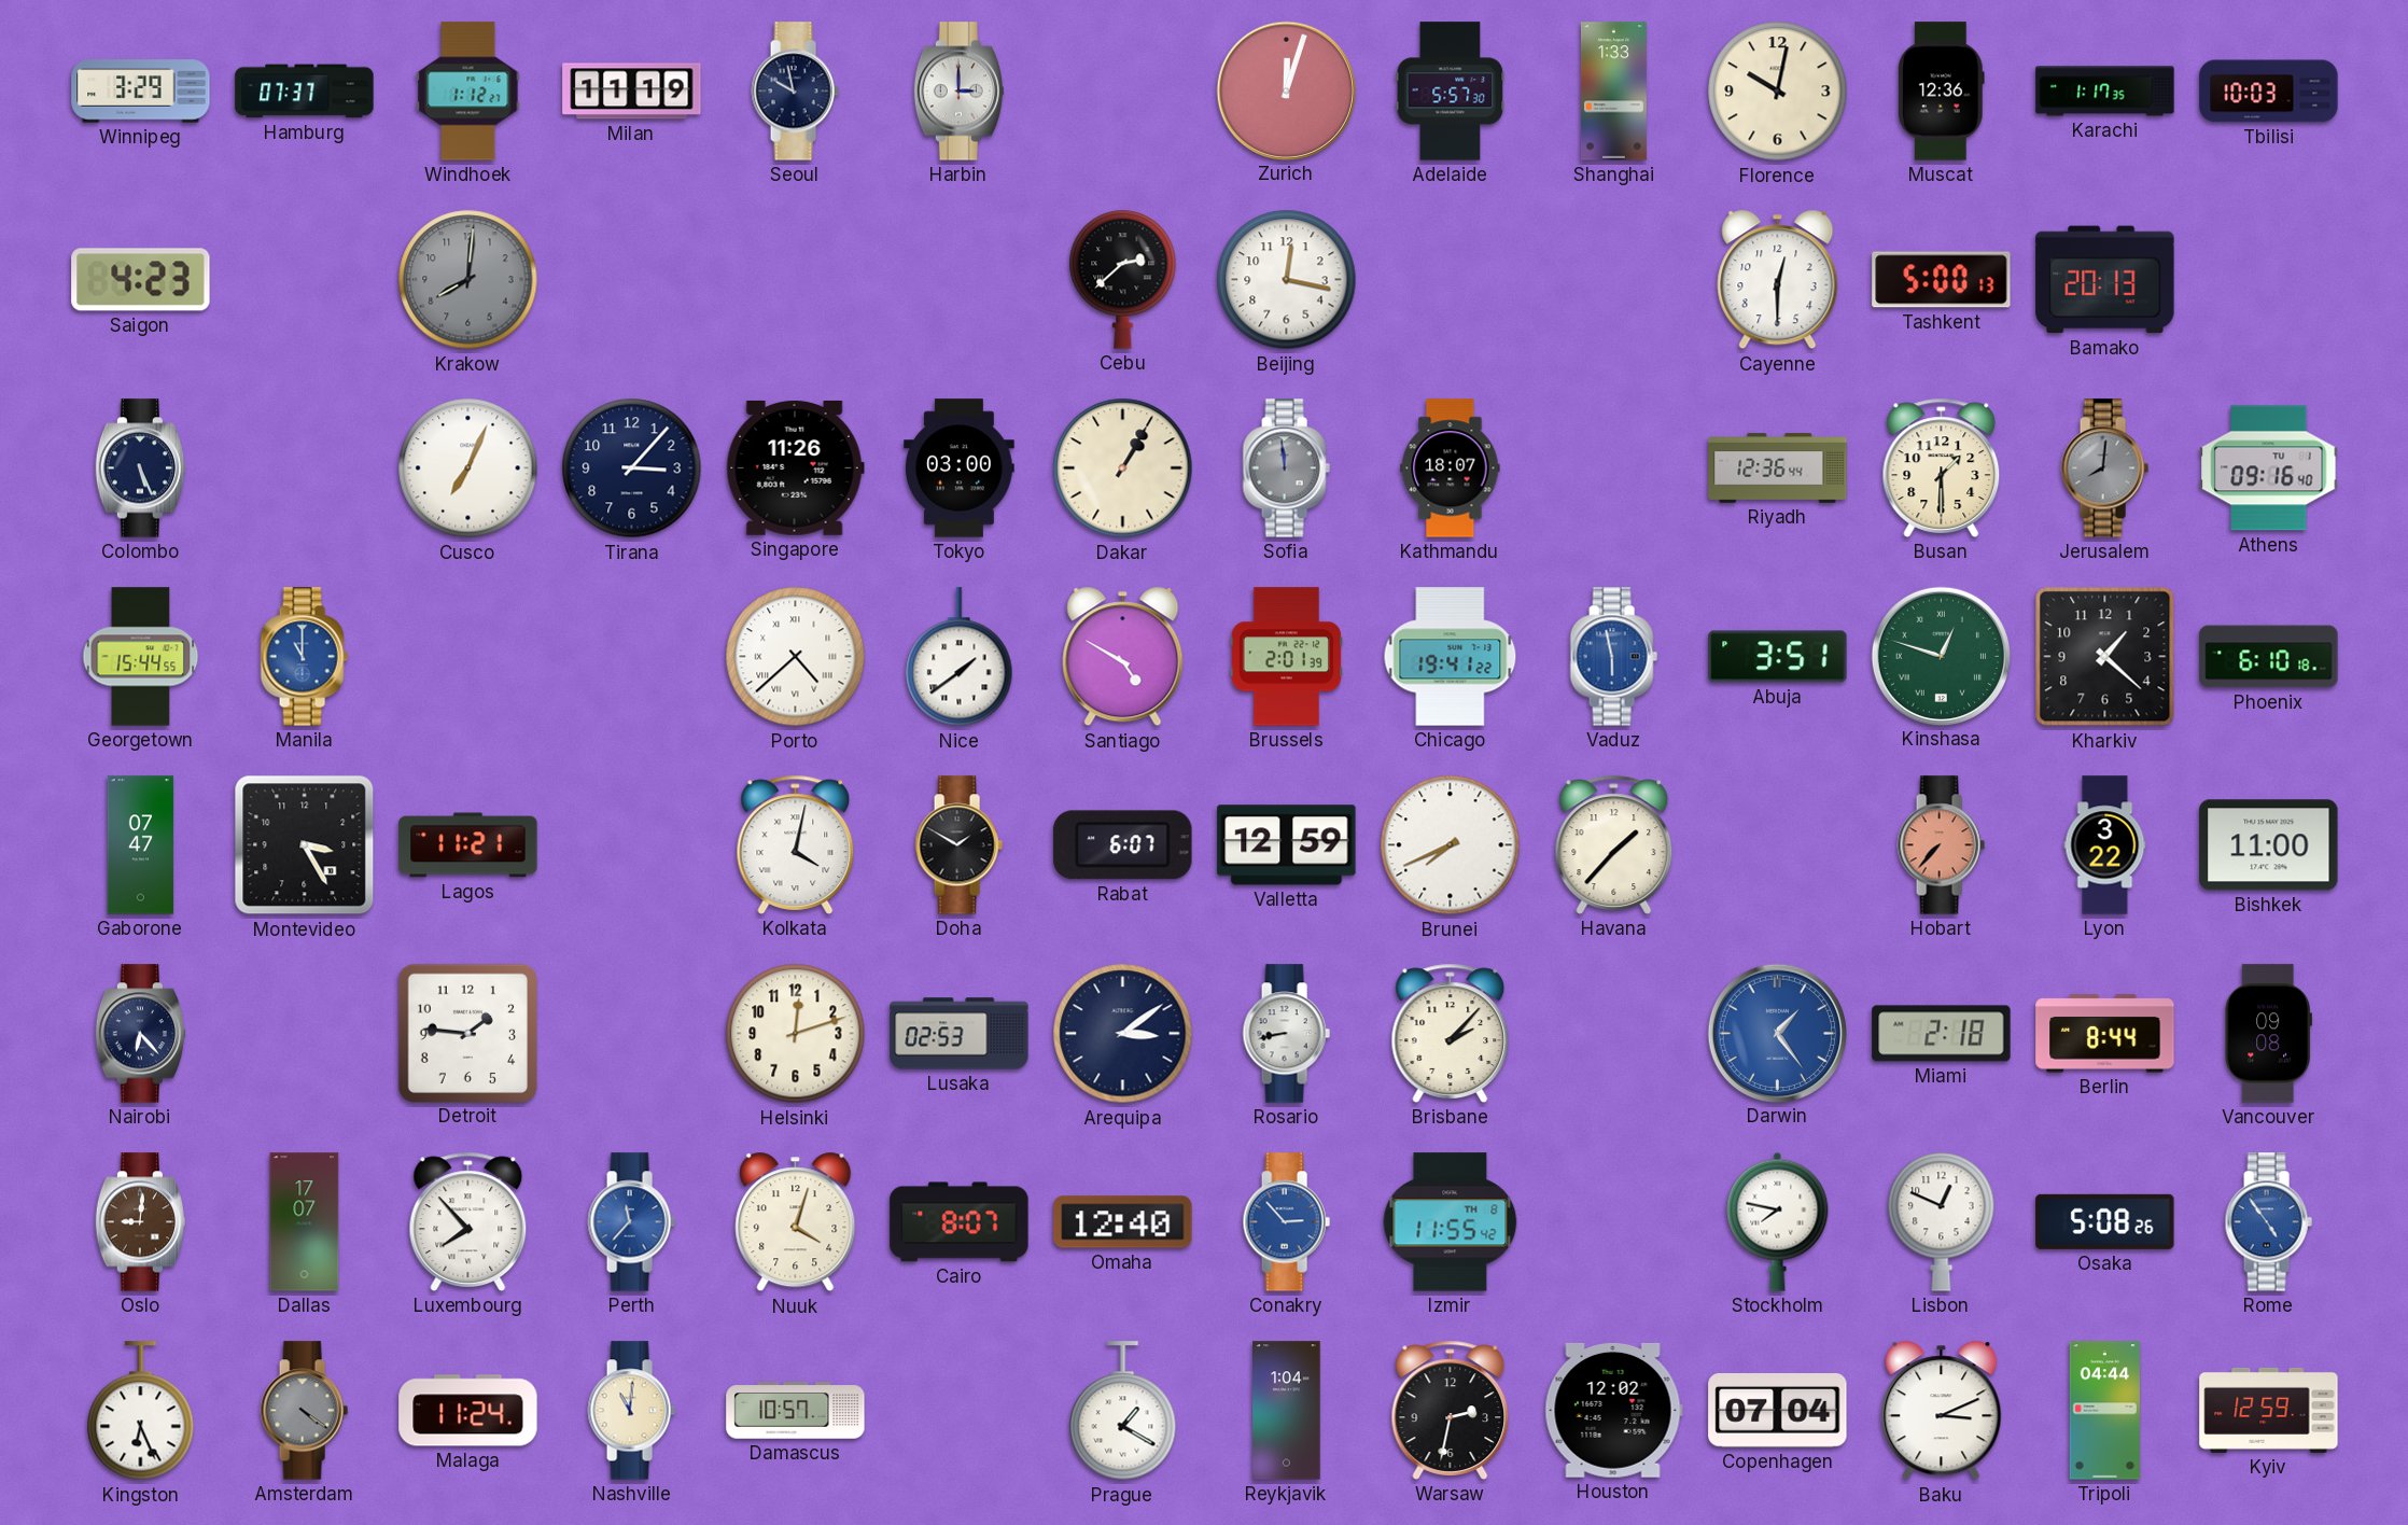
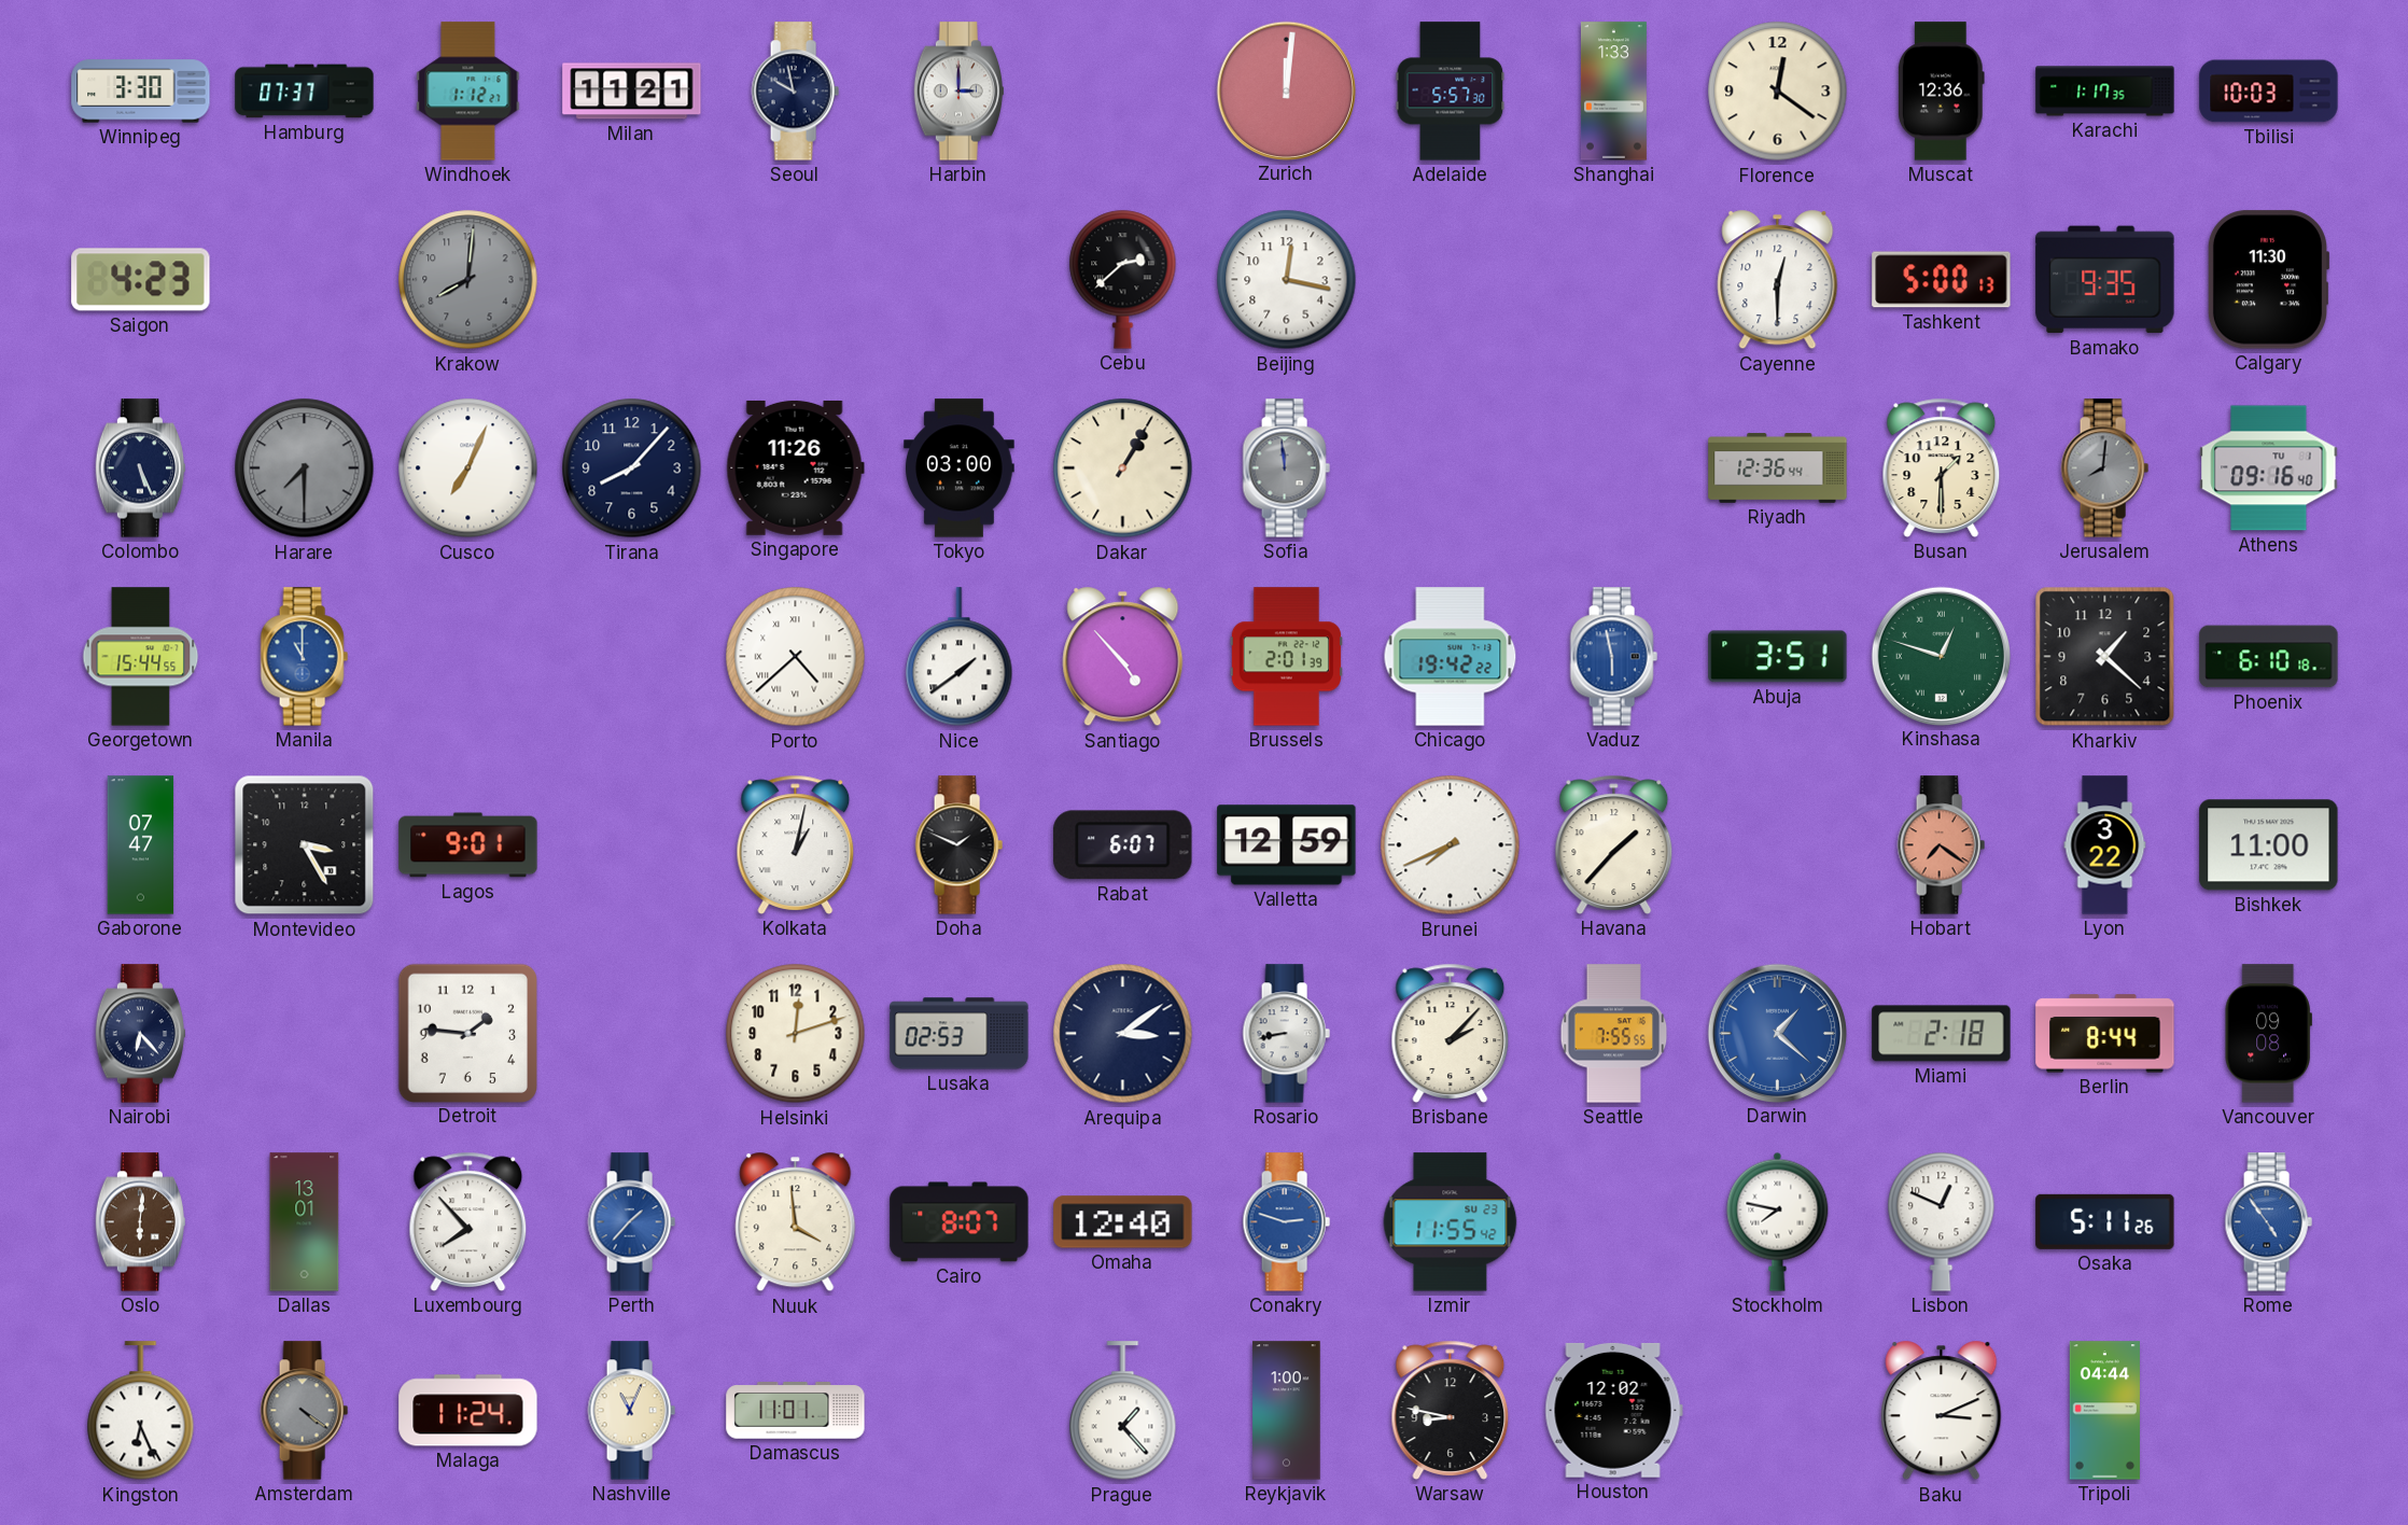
Winnipeg: 3:29 -> 3:30
Milan: 11:19 -> 11:21
Zurich: 12:03 -> 12:01
Florence: 10:02 -> 12:21
Bamako: 20:13 -> 9:35
Calgary: none -> 11:30
Harare: none -> 7:30
Tirana: 3:07 -> 8:07
Kathmandu: 18:07 -> none
Santiago: 4:50 -> 4:53
Chicago: 19:41 -> 19:42
Lagos: 11:21 -> 9:01
Kolkata: 4:02 -> 1:02
Doha: 1:50 -> 1:49
Hobart: 7:37 -> 7:21
Seattle: none -> 7:55
Darwin: 1:24 -> 1:22
Oslo: 9:01 -> 6:01
Dallas: 17:07 -> 13:01
Perth: 11:37 -> 1:37
Nuuk: 4:03 -> 3:59
Conakry: 2:53 -> 2:48
Izmir date: TH 8 -> SU 23
Osaka: 5:08 -> 5:11
Nashville: 11:01 -> 11:04
Damascus: 10:57 -> 11:01
Prague: 1:20 -> 1:23
Reykjavik: 1:04 -> 1:00
Warsaw: 2:32 -> 8:47
Copenhagen: 07:04 -> none
Kyiv: 12:59 -> none
